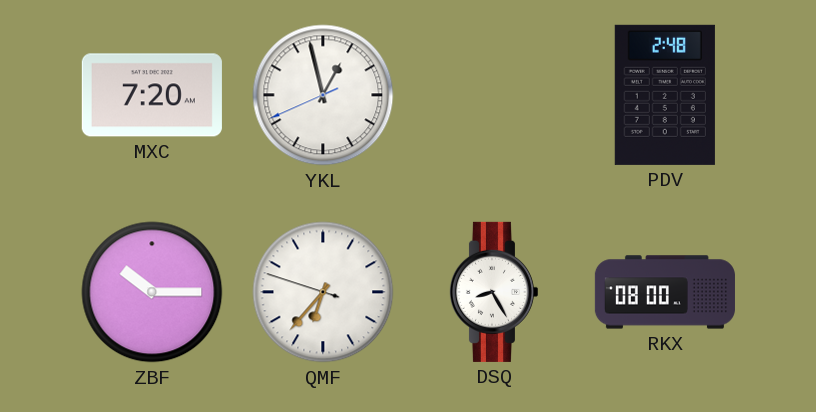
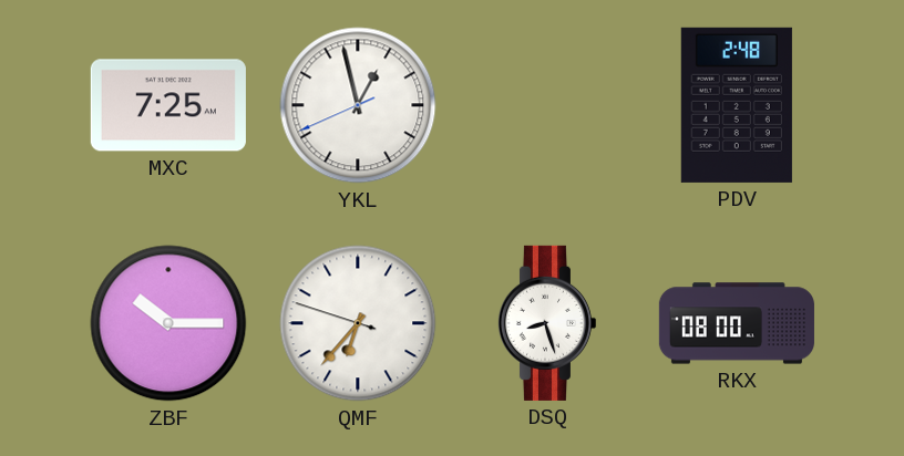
MXC: 7:20 -> 7:25
DSQ: 8:25 -> 8:27
